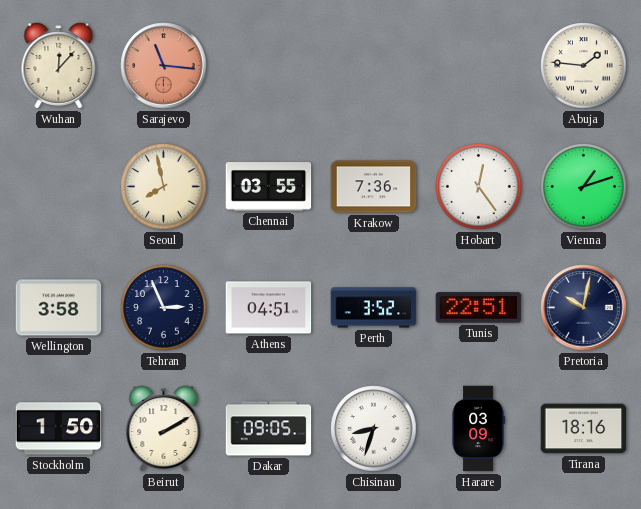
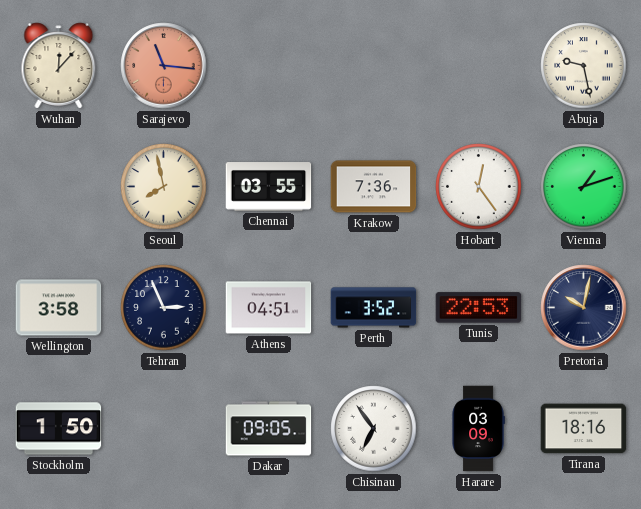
Abuja: 1:46 -> 9:28
Tunis: 22:51 -> 22:53
Beirut: 2:10 -> none
Chisinau: 8:33 -> 6:54
